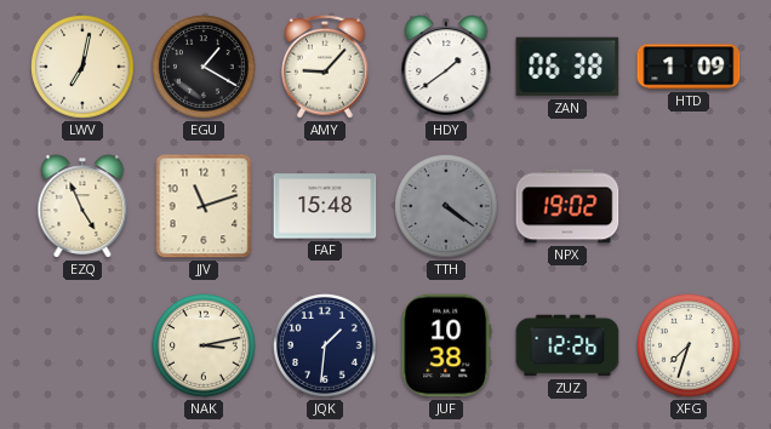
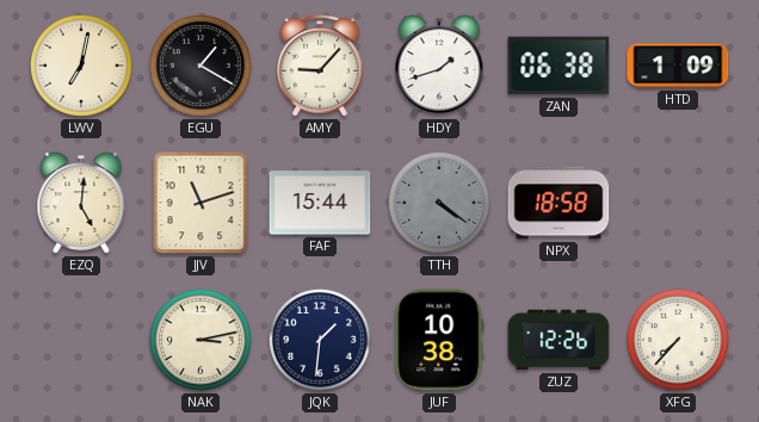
HDY: 1:39 -> 1:42
EZQ: 4:56 -> 5:01
FAF: 15:48 -> 15:44
NPX: 19:02 -> 18:58
XFG: 7:33 -> 7:37
